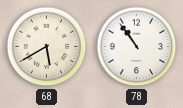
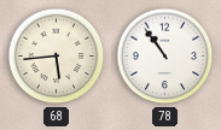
68: 5:40 -> 5:44
